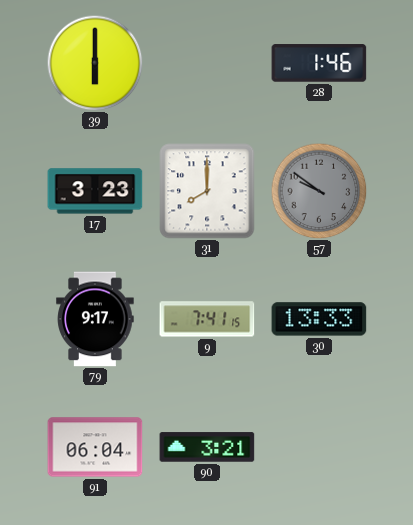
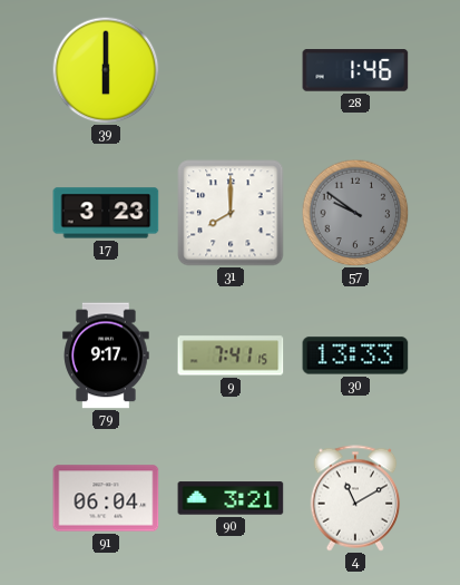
4: none -> 11:10
